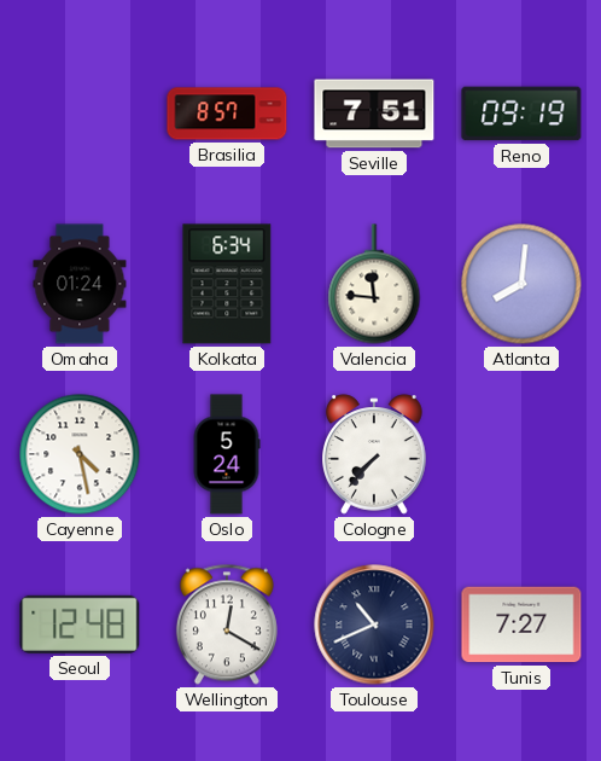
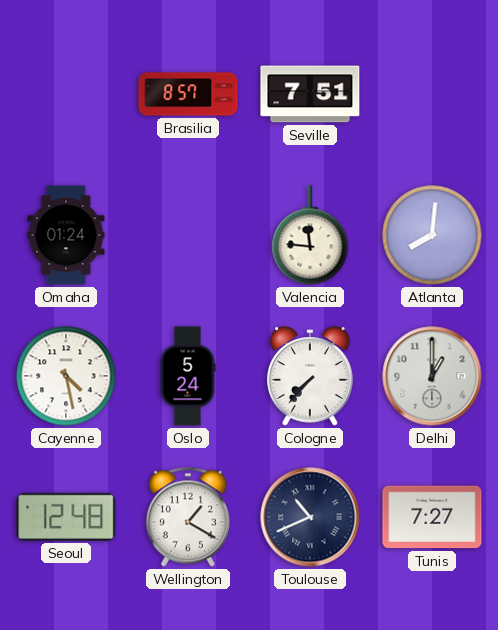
Reno: 09:19 -> none
Kolkata: 6:34 -> none
Delhi: none -> 1:00
Wellington: 12:20 -> 1:20
